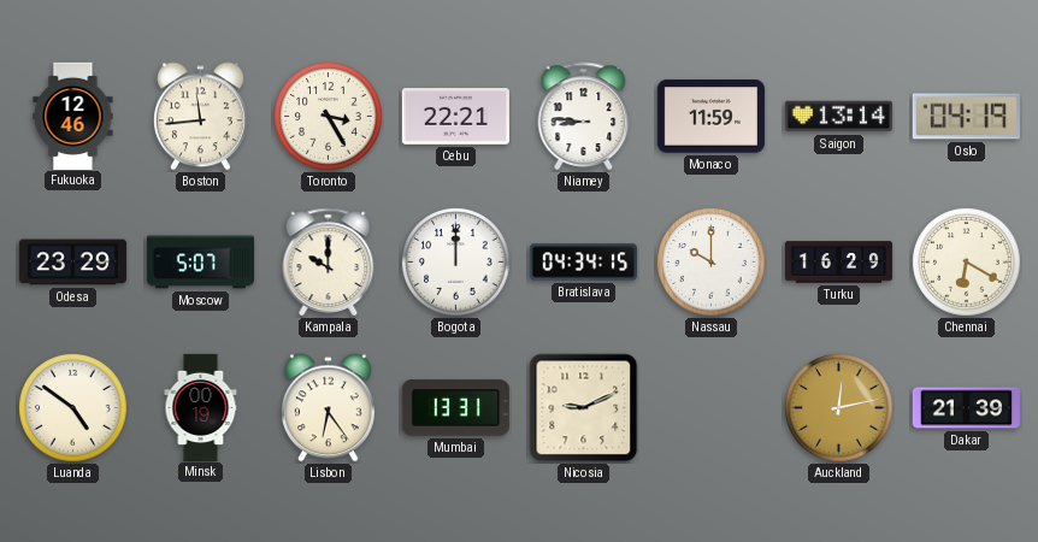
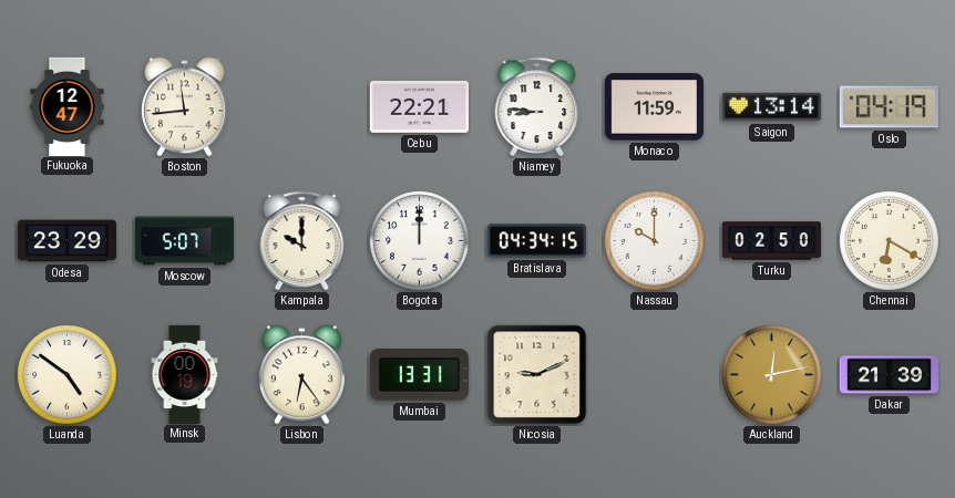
Fukuoka: 12:46 -> 12:47
Toronto: 3:25 -> none
Turku: 16:29 -> 02:50
